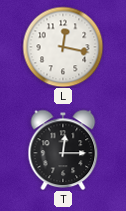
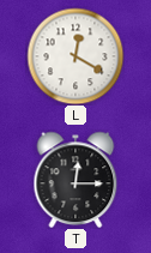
L: 12:17 -> 12:20
